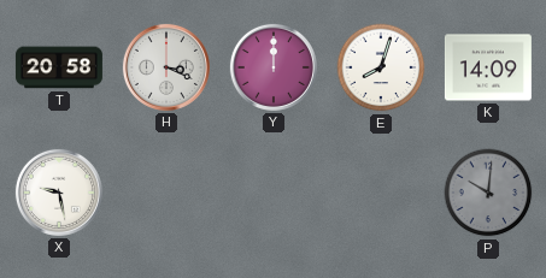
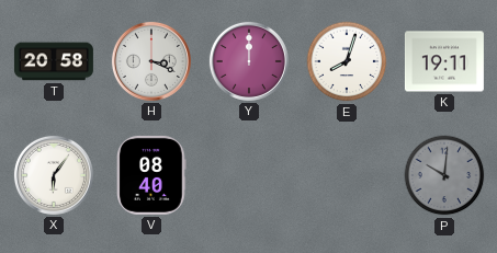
K: 14:09 -> 19:11
X: 9:28 -> 6:06
V: none -> 08:40
